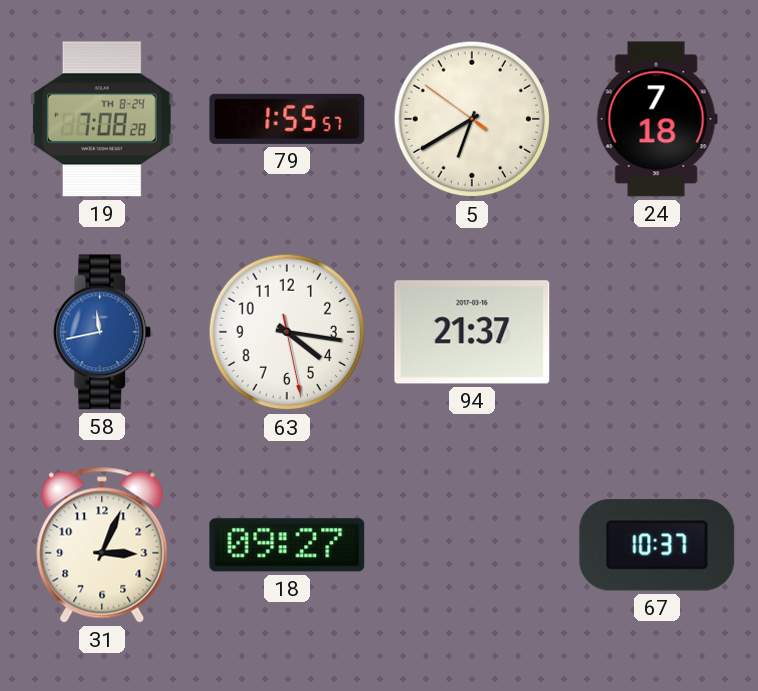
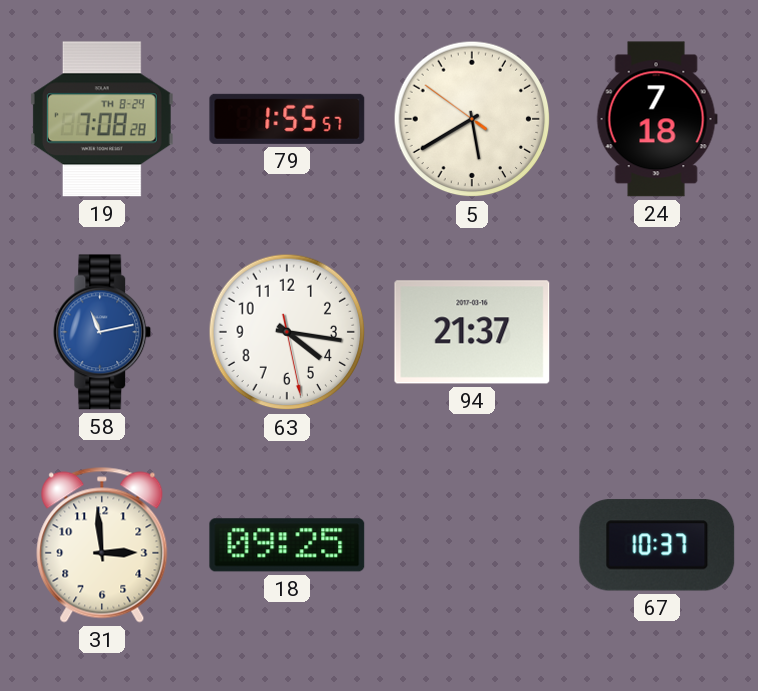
5: 6:39 -> 5:39
58: 11:43 -> 11:13
31: 3:04 -> 2:59
18: 09:27 -> 09:25
